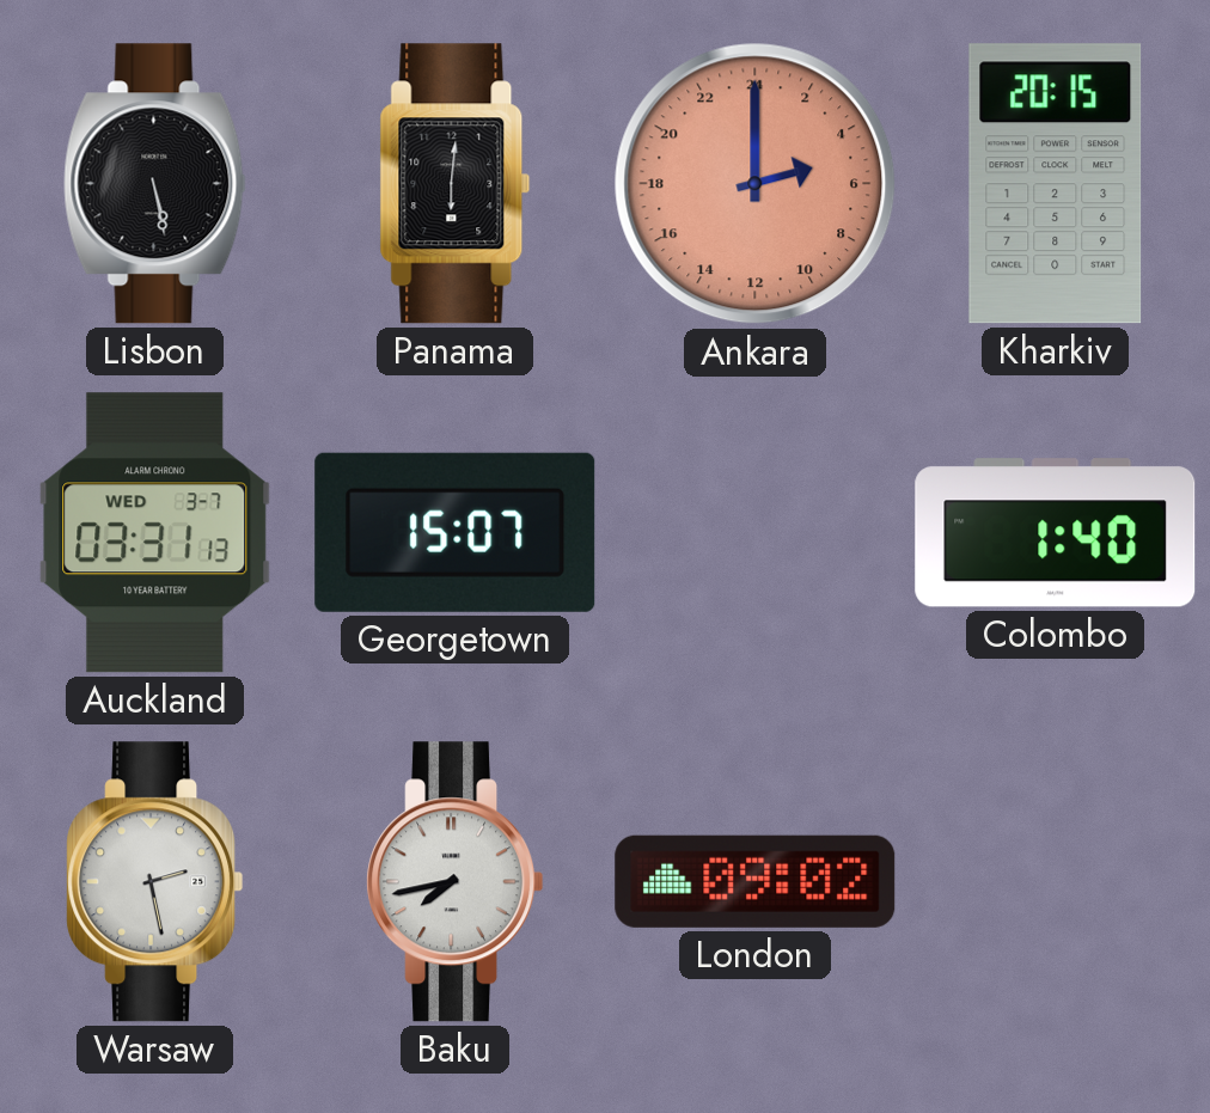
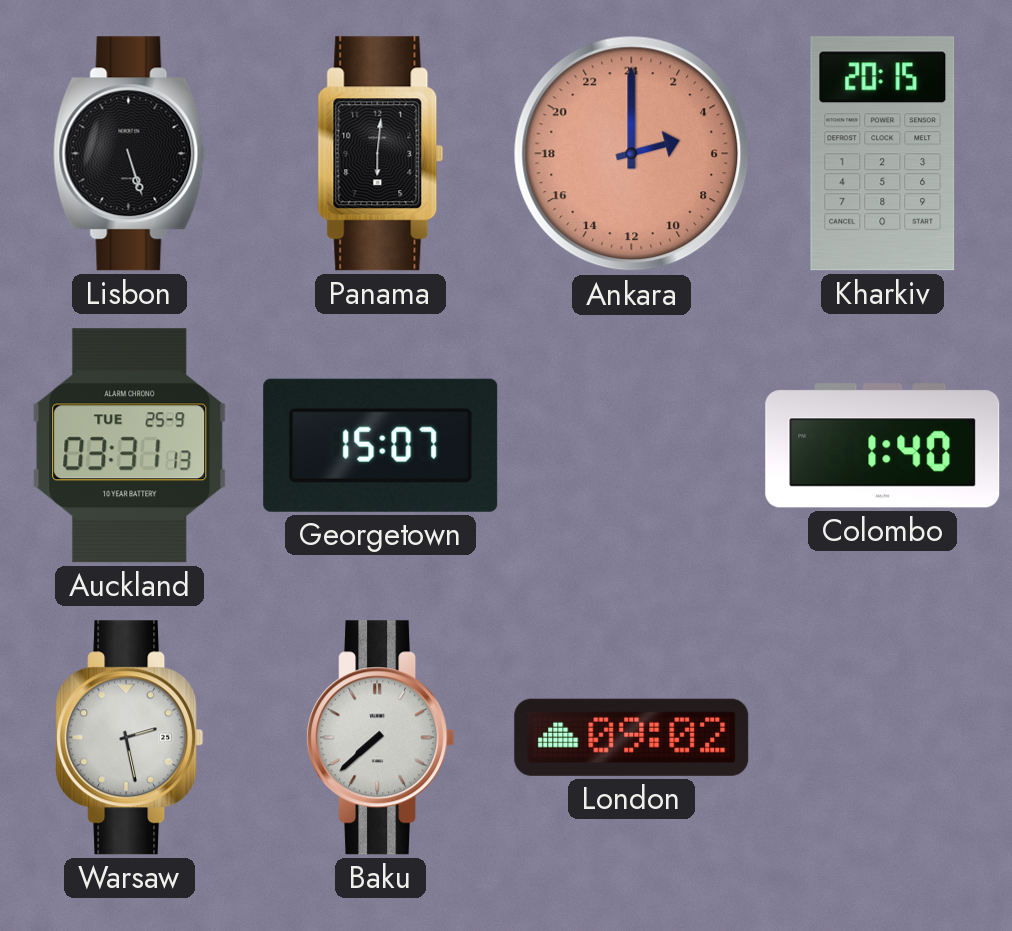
Lisbon: 5:28 -> 5:27
Auckland date: WED 3-7 -> TUE 25-9
Baku: 7:43 -> 7:38
